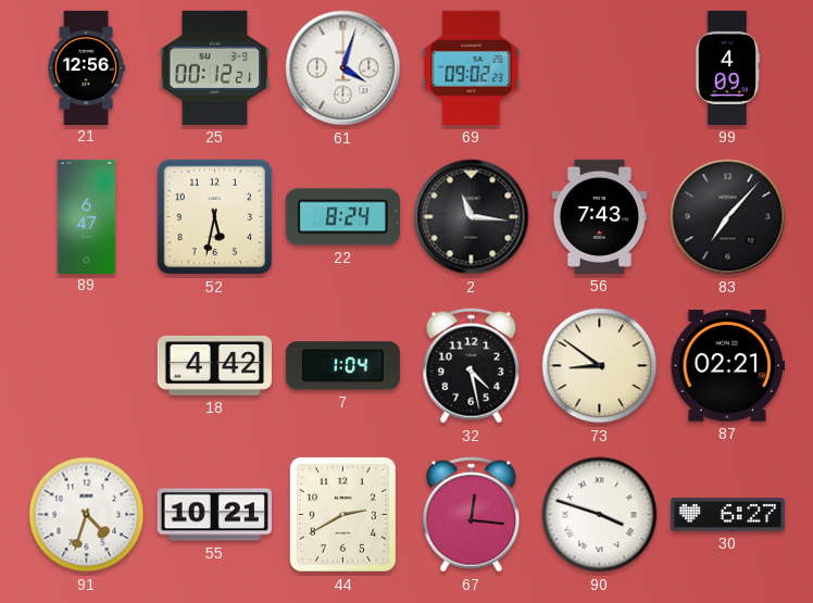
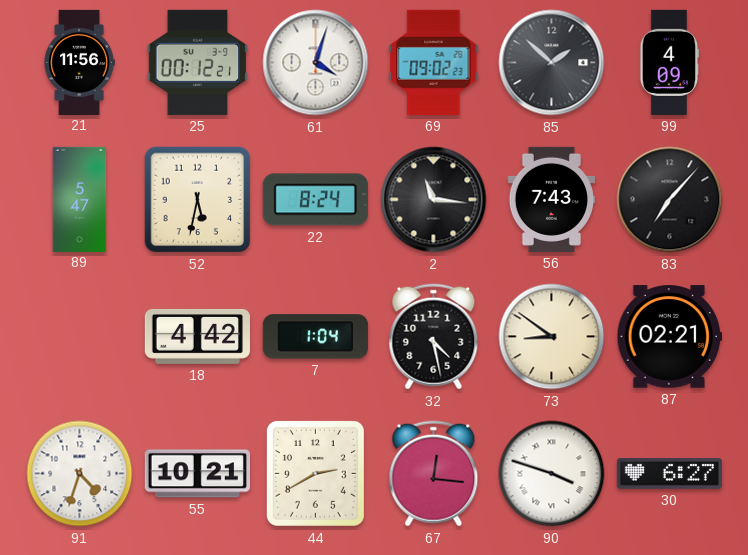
21: 12:56 -> 11:56
85: none -> 1:52
89: 6:47 -> 5:47
